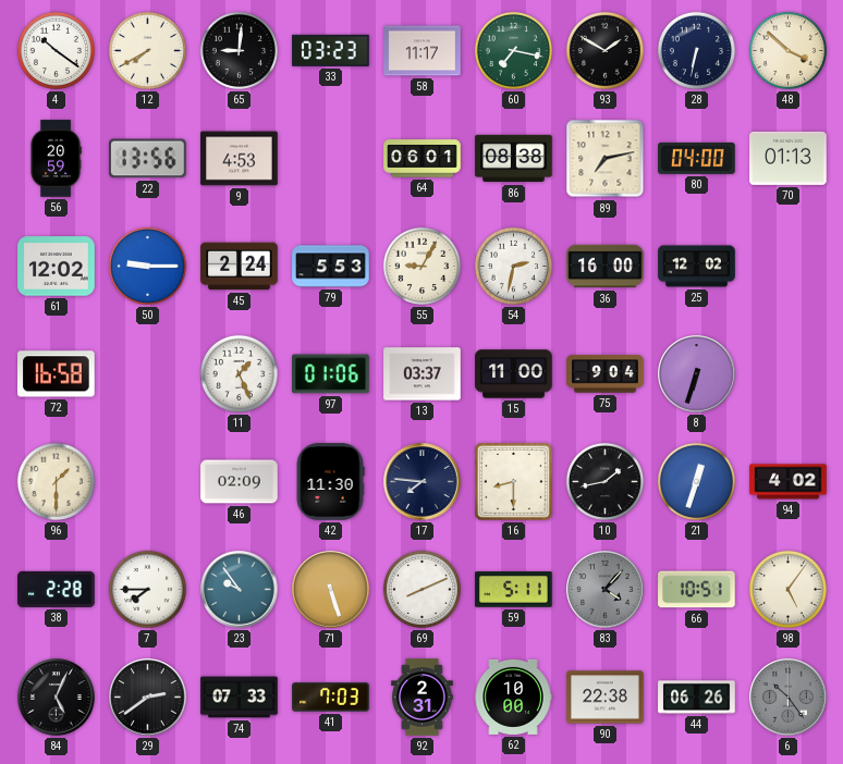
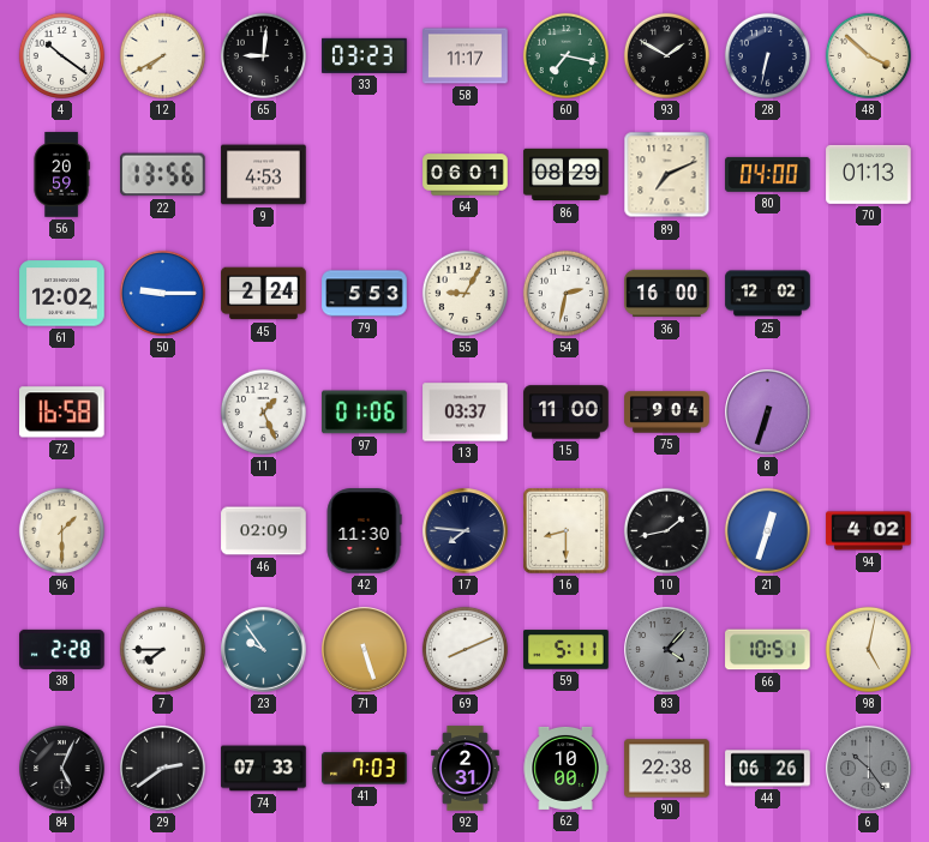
86: 08:38 -> 08:29
89: 7:13 -> 7:11
98: 5:06 -> 5:02
